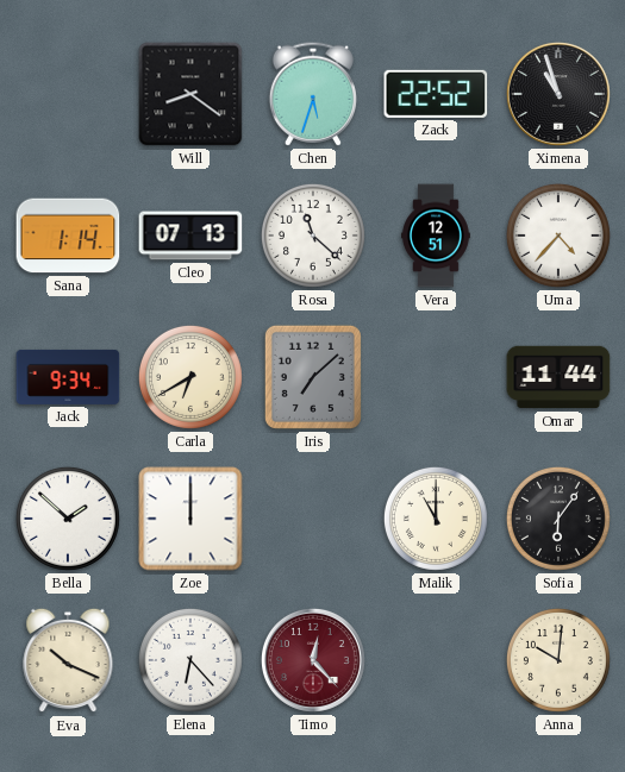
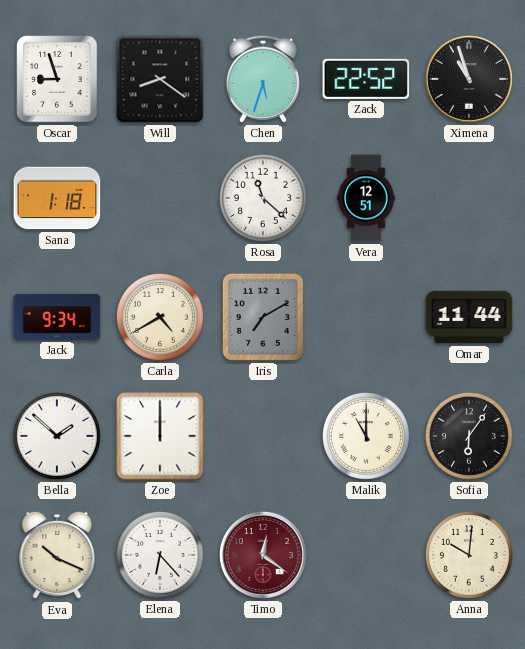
Oscar: none -> 8:57
Sana: 1:14 -> 1:18
Cleo: 07:13 -> none
Uma: 4:37 -> none
Carla: 6:40 -> 4:40
Iris: 7:08 -> 7:10
Timo: 12:23 -> 12:21
